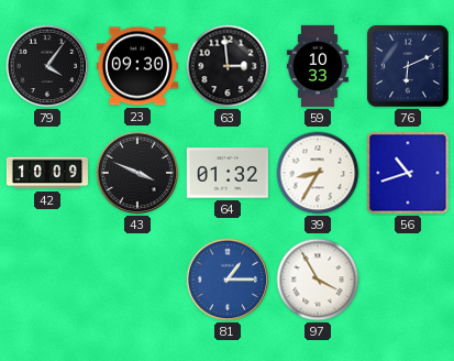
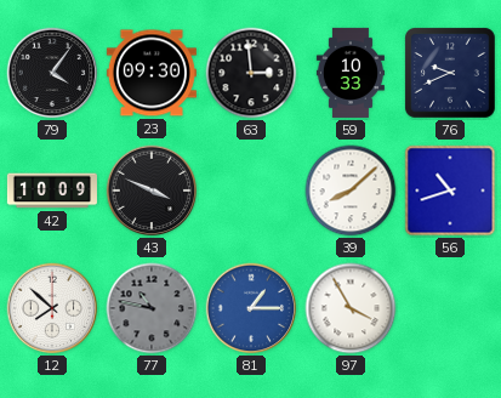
76: 6:11 -> 9:41
64: 01:32 -> none
39: 8:35 -> 8:08
12: none -> 7:52
77: none -> 10:47
